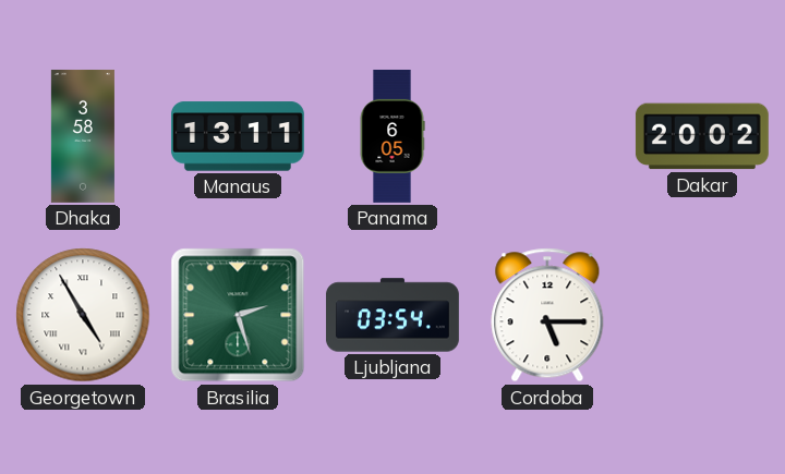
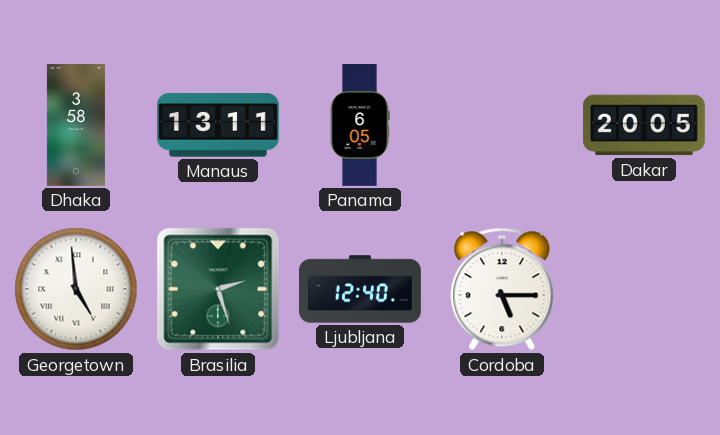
Dakar: 20:02 -> 20:05
Georgetown: 4:55 -> 4:59
Ljubljana: 03:54 -> 12:40
